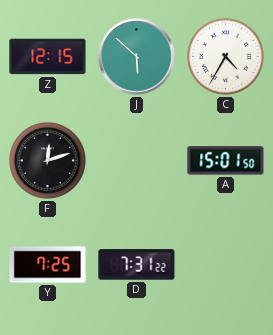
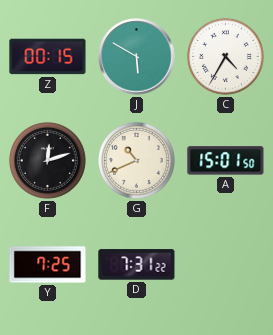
Z: 12:15 -> 00:15
J: 5:52 -> 5:50
G: none -> 10:41
